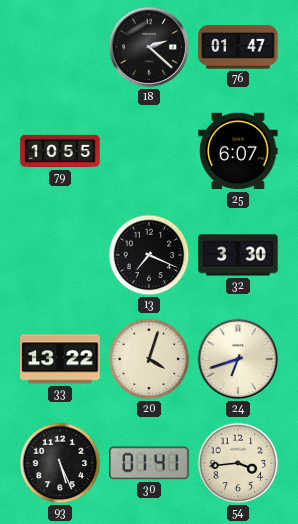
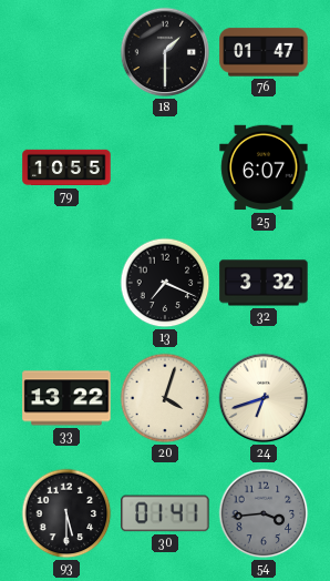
18: 2:22 -> 1:30
32: 3:30 -> 3:32
93: 5:26 -> 5:30
54 dial: cream -> grey
